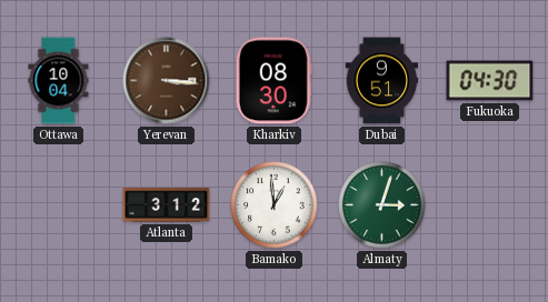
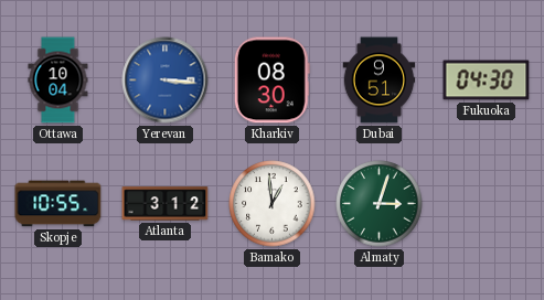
Yerevan dial: brown -> blue
Skopje: none -> 10:55
